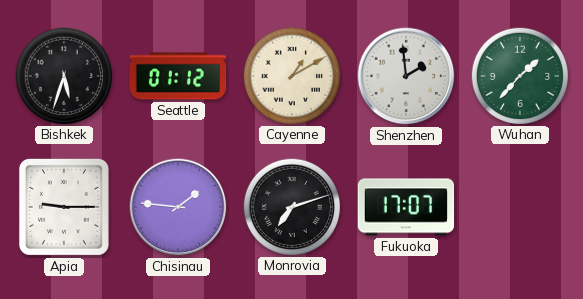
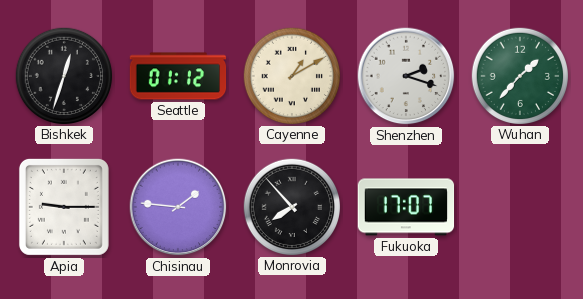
Bishkek: 5:33 -> 12:33
Shenzhen: 1:59 -> 2:18
Monrovia: 7:12 -> 7:53
